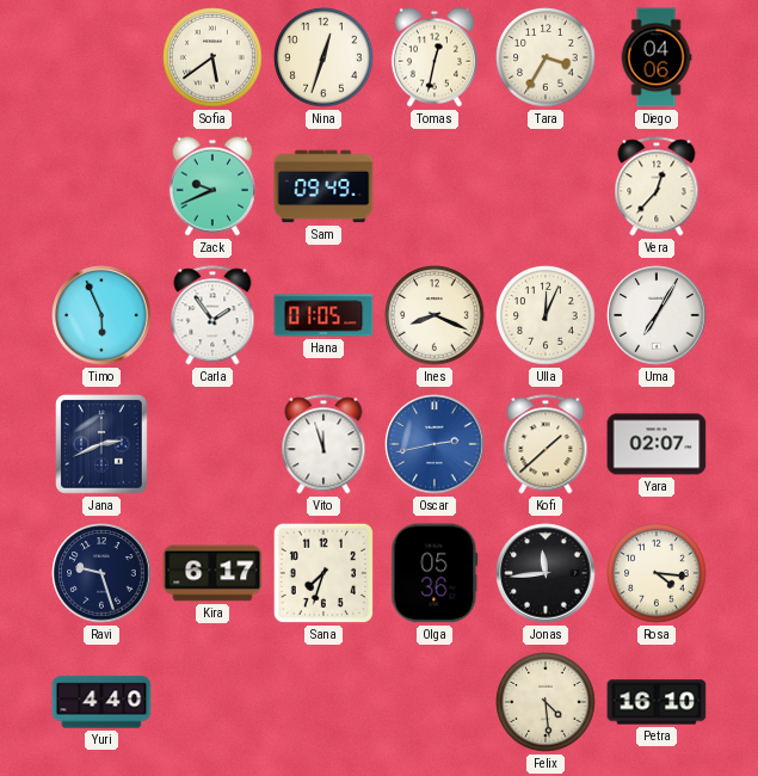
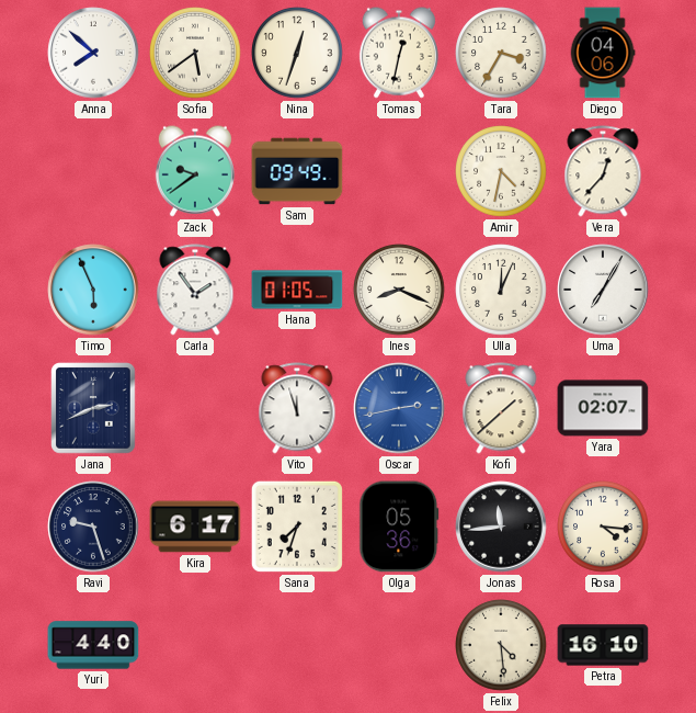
Anna: none -> 7:52
Zack: 9:41 -> 9:39
Amir: none -> 4:32
